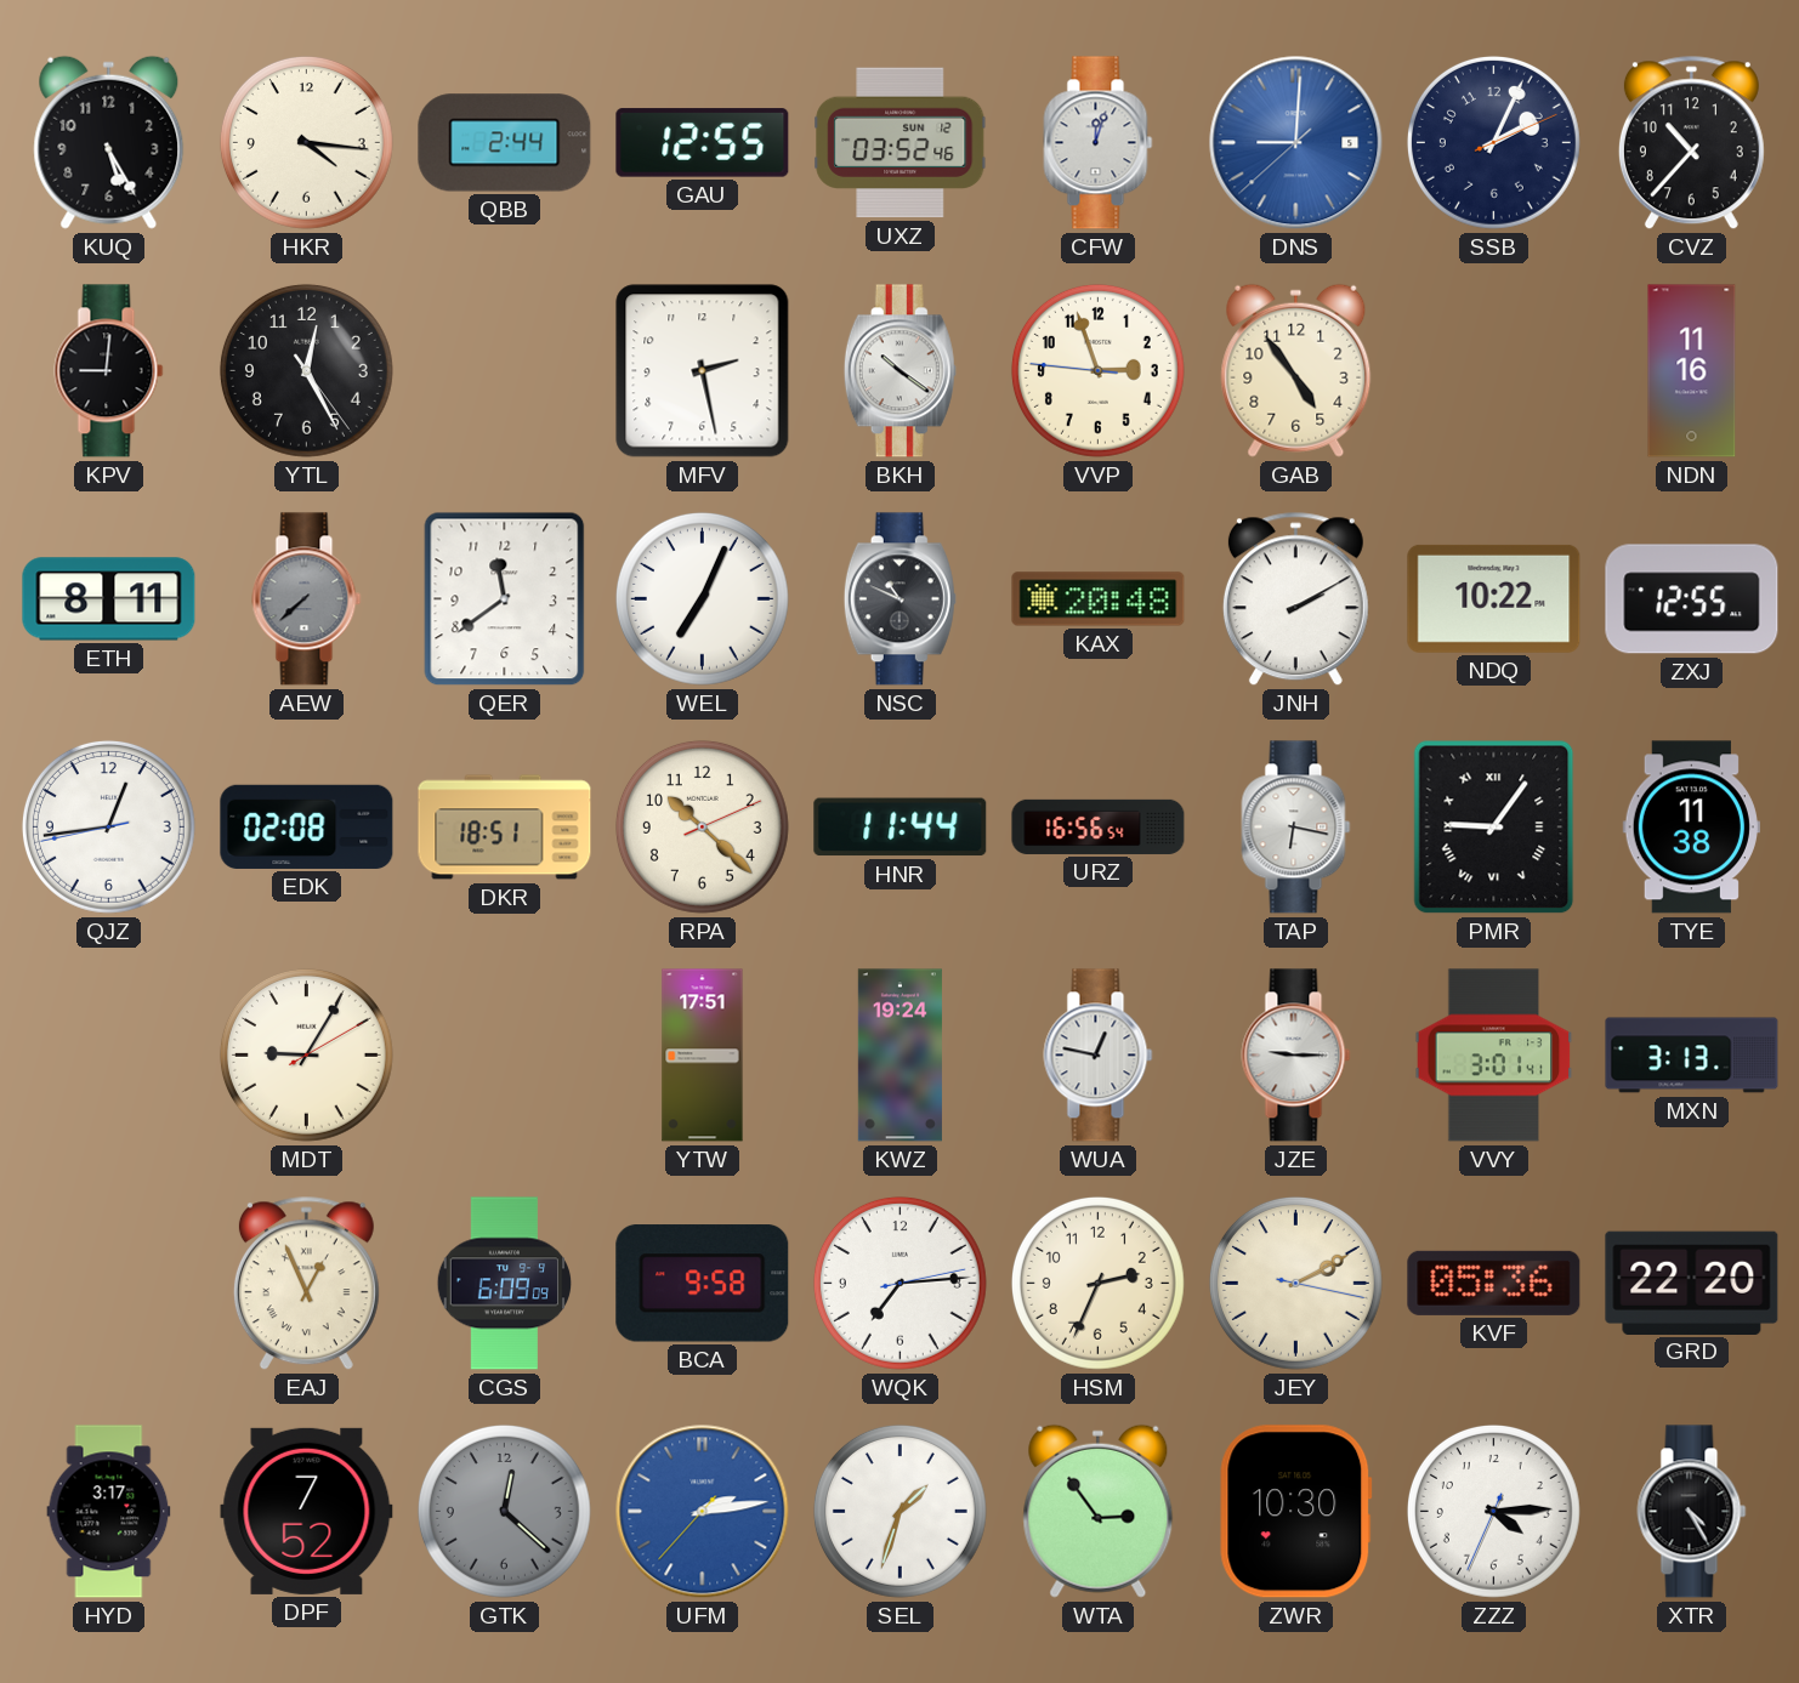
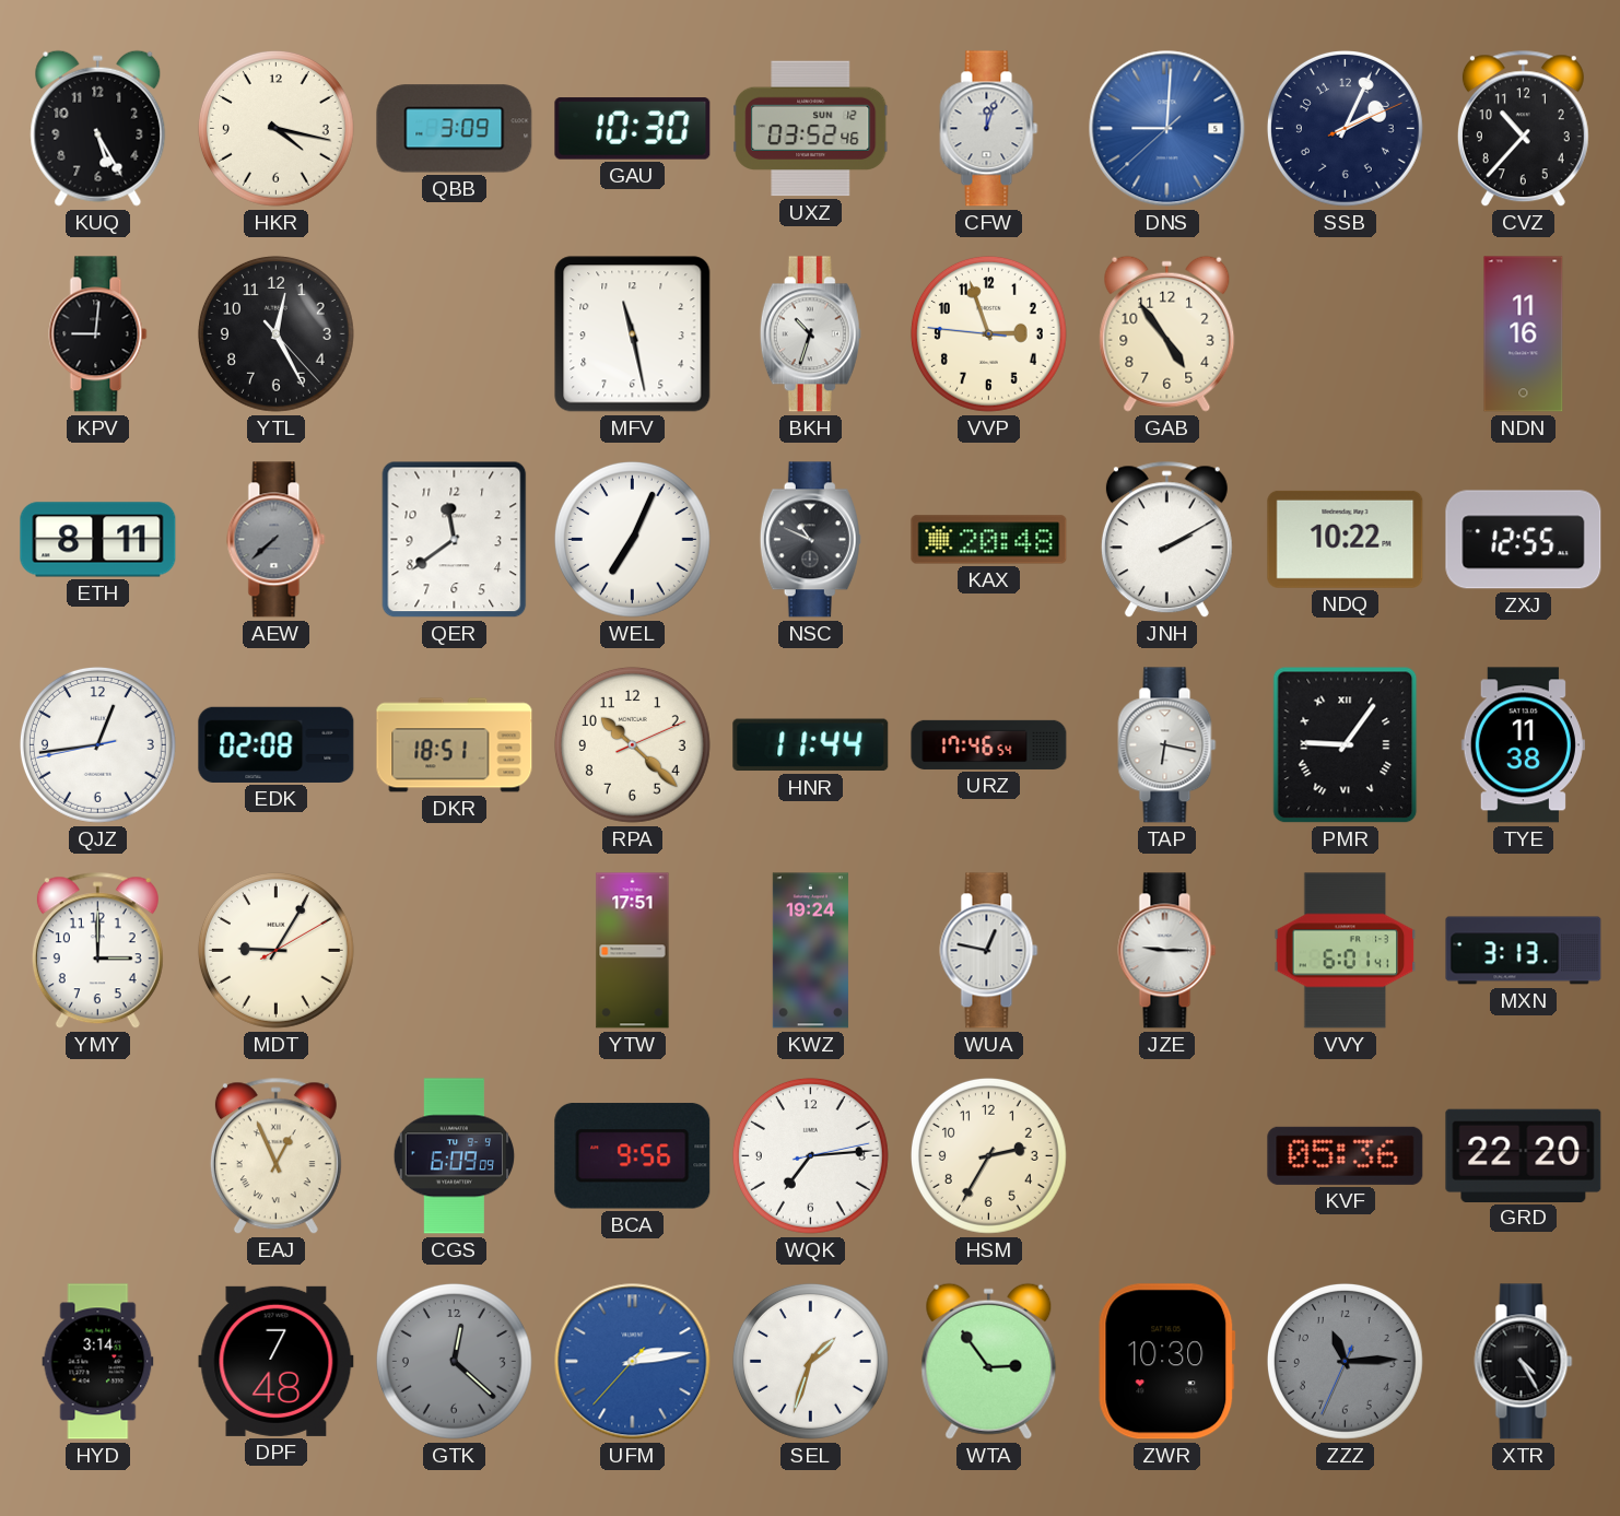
HKR: 4:16 -> 4:17
QBB: 2:44 -> 3:09
GAU: 12:55 -> 10:30
YTL: 12:25:24 -> 12:25:23
MFV: 2:28 -> 11:28
BKH: 10:21 -> 10:33
URZ: 16:56 -> 17:46
YMY: none -> 3:00
VVY: 3:01 -> 6:01
BCA: 9:58 -> 9:56
HSM: 2:34 -> 2:35
JEY: 2:10 -> none
HYD: 3:17 -> 3:14
DPF: 7:52 -> 7:48
ZZZ: 4:14 -> 11:14
ZZZ dial: white -> grey
